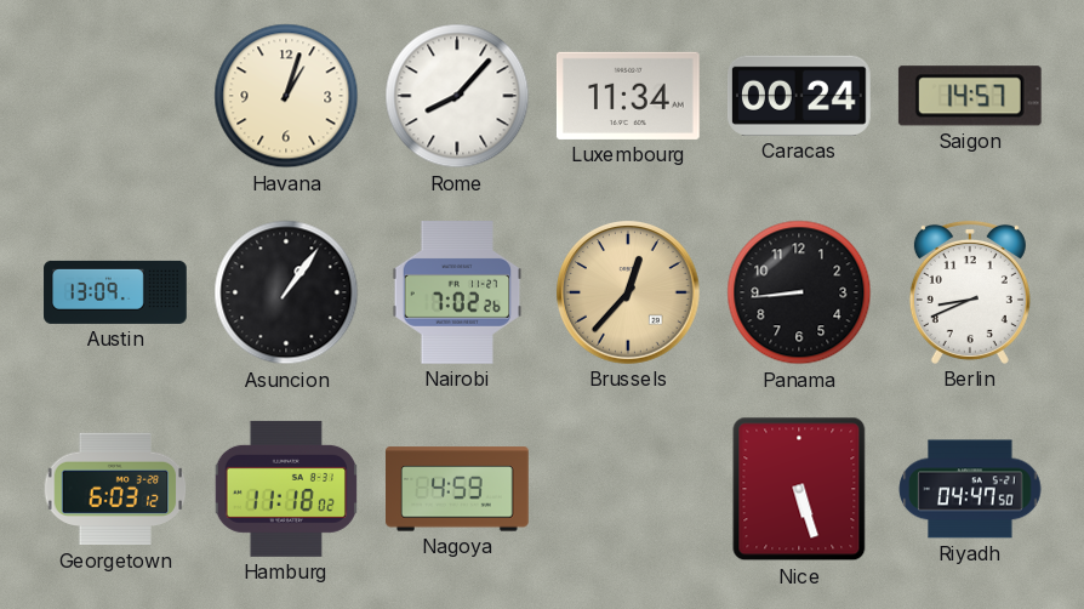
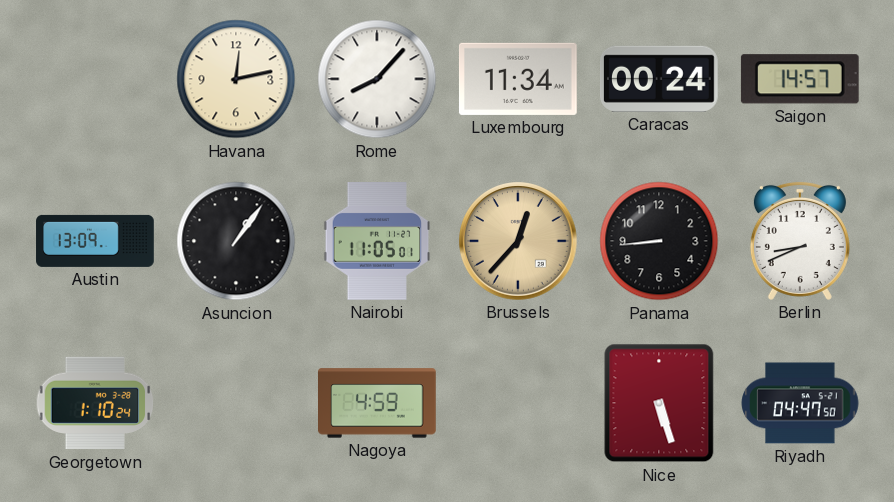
Havana: 1:03 -> 12:13
Nairobi: 7:02 -> 11:05
Georgetown: 6:03 -> 1:10
Hamburg: 11:18 -> none
